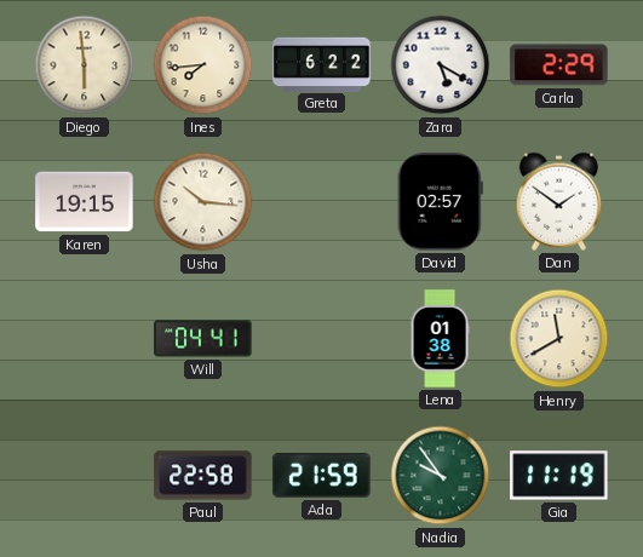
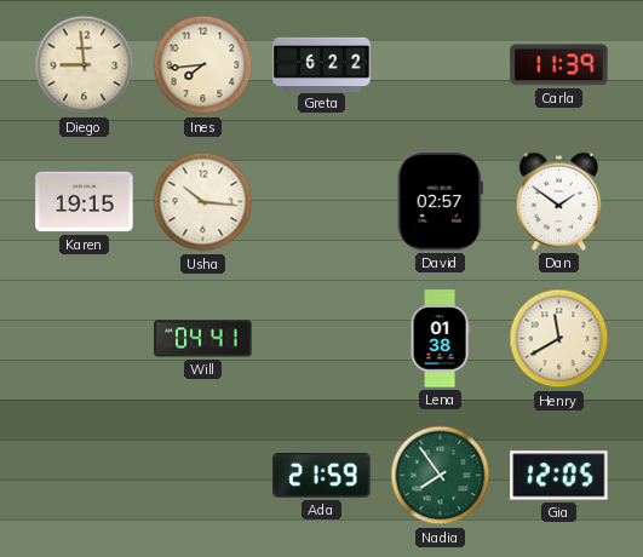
Diego: 5:59 -> 8:59
Zara: 5:20 -> none
Carla: 2:29 -> 11:39
Paul: 22:58 -> none
Nadia: 9:54 -> 7:54
Gia: 11:19 -> 12:05
